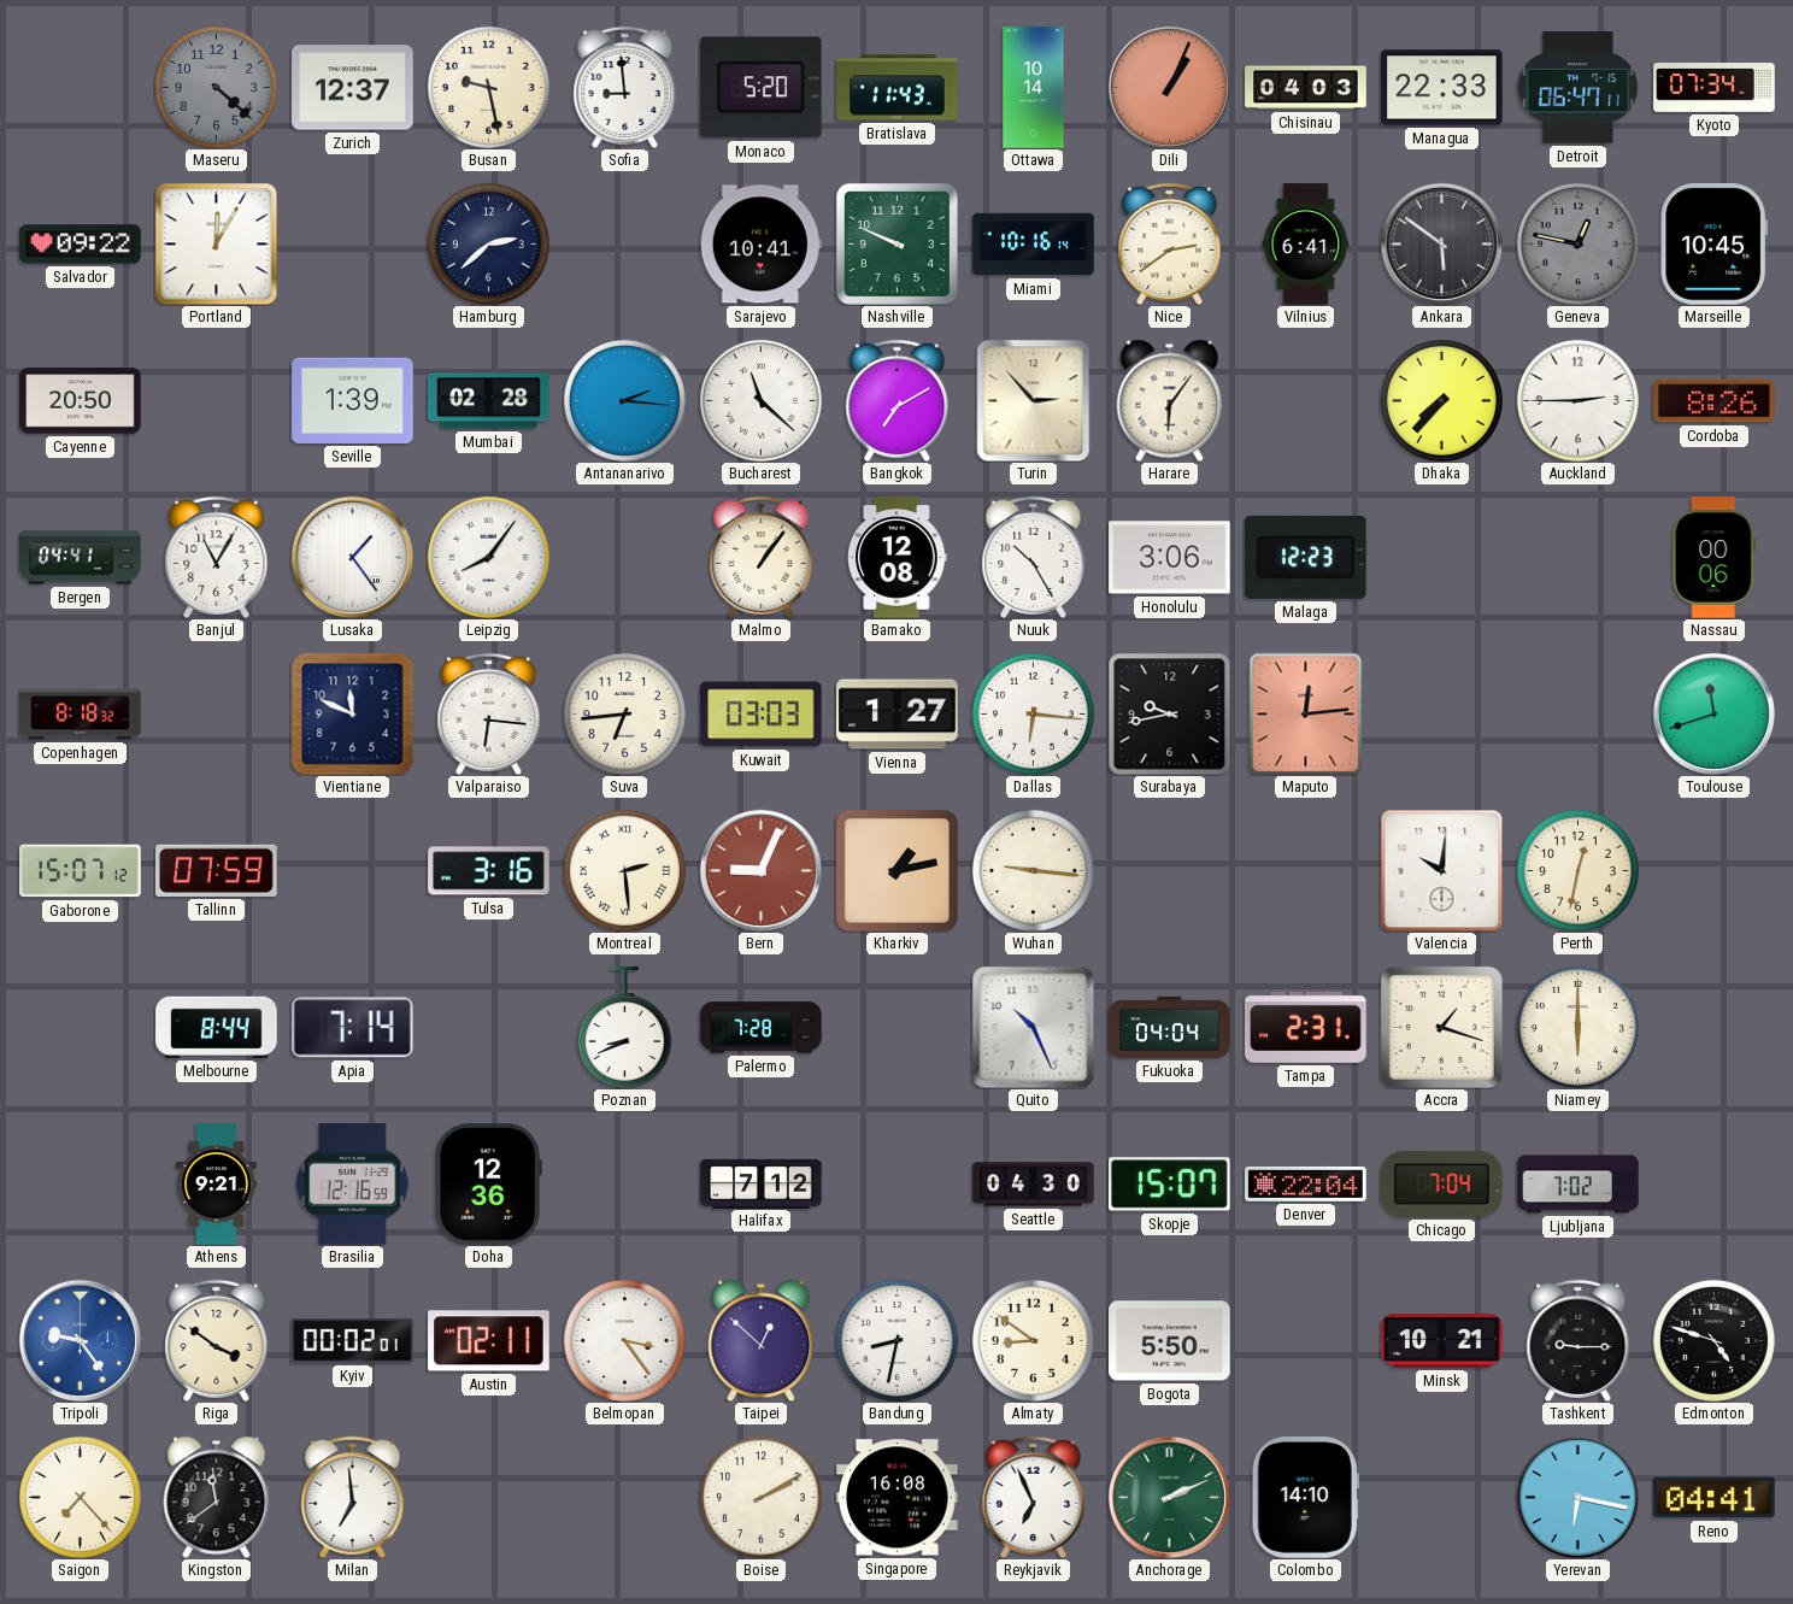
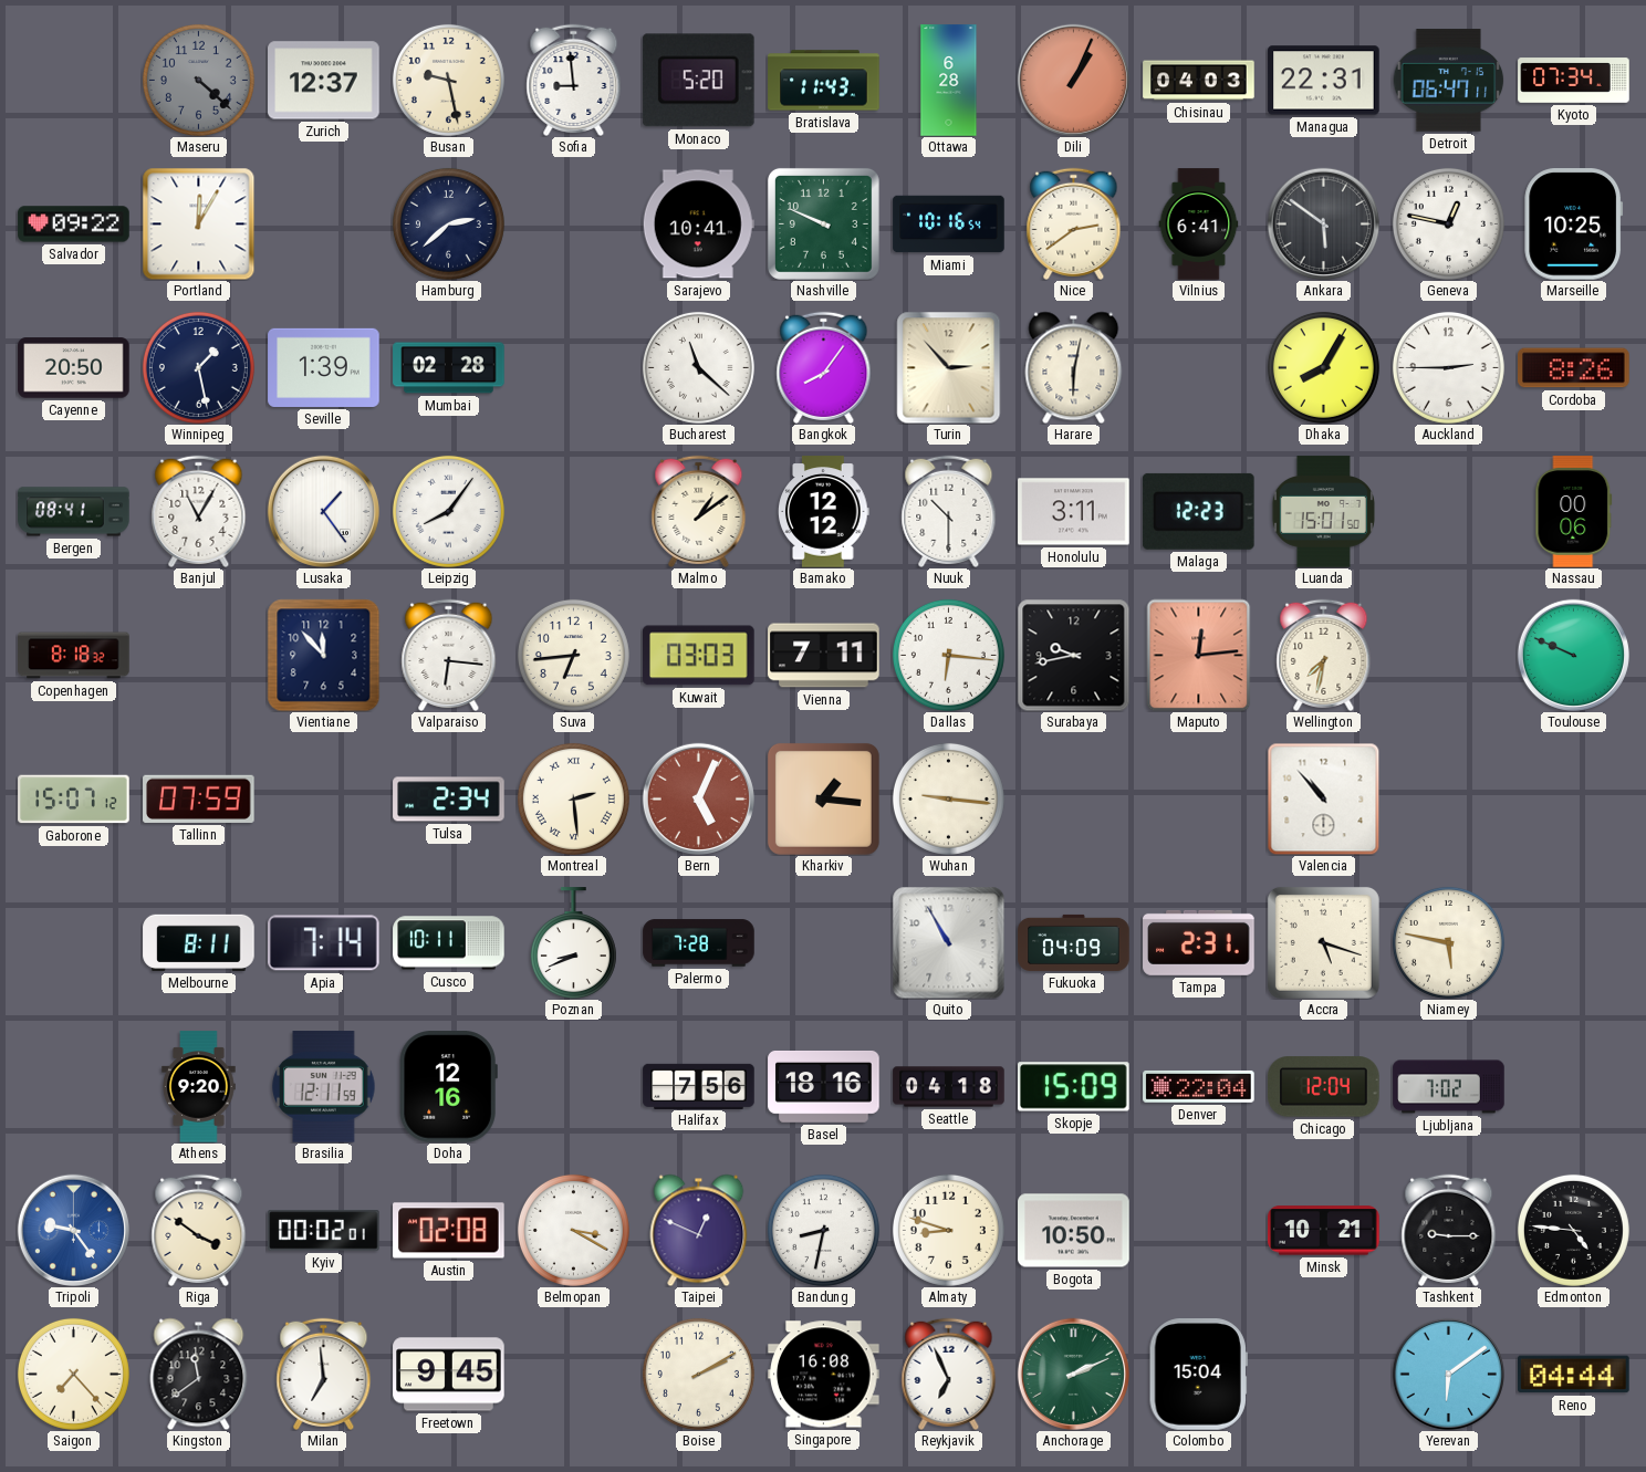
Ottawa: 10:14 -> 6:28
Managua: 22:33 -> 22:31
Miami: 10:16:14 -> 10:16:54
Geneva dial: grey -> white
Marseille: 10:45 -> 10:25
Winnipeg: none -> 1:28
Antananarivo: 2:16 -> none
Bangkok: 7:10 -> 8:06
Harare: 6:06 -> 6:02
Dhaka: 7:37 -> 8:05
Bergen: 04:41 -> 08:41
Malmo: 1:06 -> 1:09
Bamako: 12:08 -> 12:12
Nuuk: 10:25 -> 10:30
Honolulu: 3:06 -> 3:11
Luanda: none -> 15:01
Vientiane: 11:49 -> 11:53
Vienna: 1:27 -> 7:11
Wellington: none -> 7:32
Toulouse: 11:42 -> 9:49
Tulsa: 3:16 -> 2:34
Bern: 9:04 -> 5:04
Kharkiv: 1:13 -> 1:16
Valencia: 10:01 -> 10:53
Perth: 12:32 -> none
Melbourne: 8:44 -> 8:11
Cusco: none -> 10:11
Quito: 10:26 -> 10:55
Fukuoka: 04:04 -> 04:09
Accra: 1:18 -> 5:18
Niamey: 6:00 -> 5:47
Athens: 9:21 -> 9:20
Brasilia: 12:16 -> 12:11
Doha: 12:36 -> 12:16
Halifax: 7:12 -> 7:56
Basel: none -> 18:16
Seattle: 04:30 -> 04:18
Skopje: 15:07 -> 15:09
Chicago: 7:04 -> 12:04
Austin: 02:11 -> 02:08
Belmopan: 3:24 -> 3:20
Taipei: 12:52 -> 12:49
Almaty: 8:51 -> 8:48
Bogota: 5:50 -> 10:50
Edmonton: 4:48 -> 4:46
Freetown: none -> 9:45
Colombo: 14:10 -> 15:04
Yerevan: 6:17 -> 6:09
Reno: 04:41 -> 04:44
